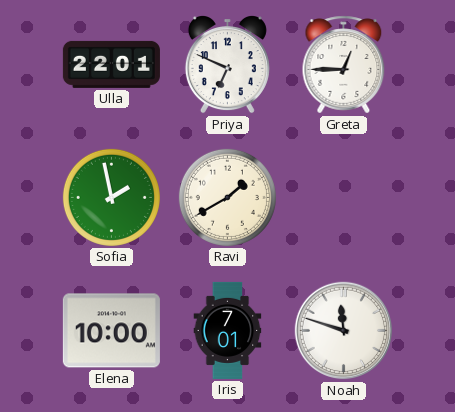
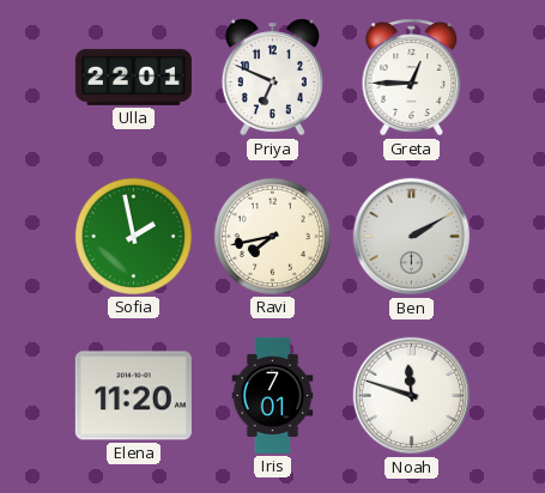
Ravi: 1:40 -> 7:43
Ben: none -> 2:10
Elena: 10:00 -> 11:20
